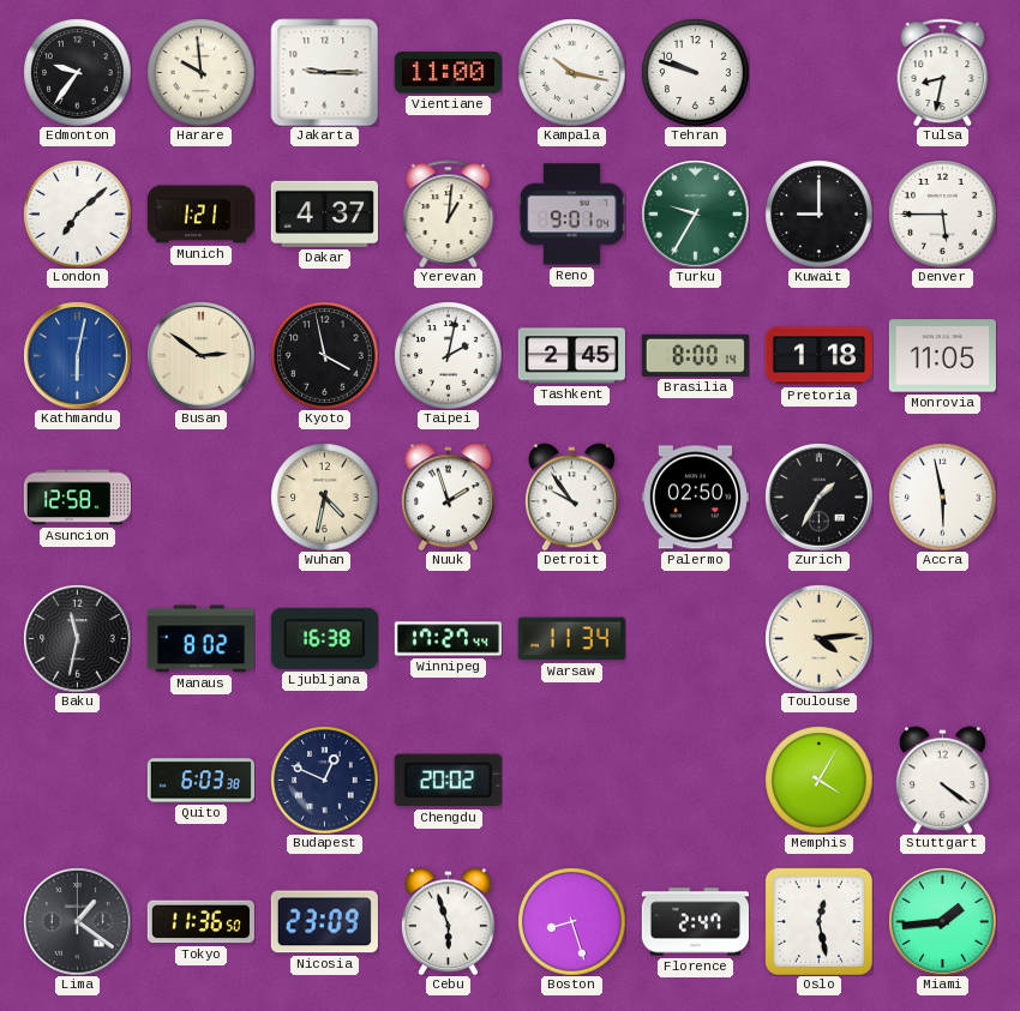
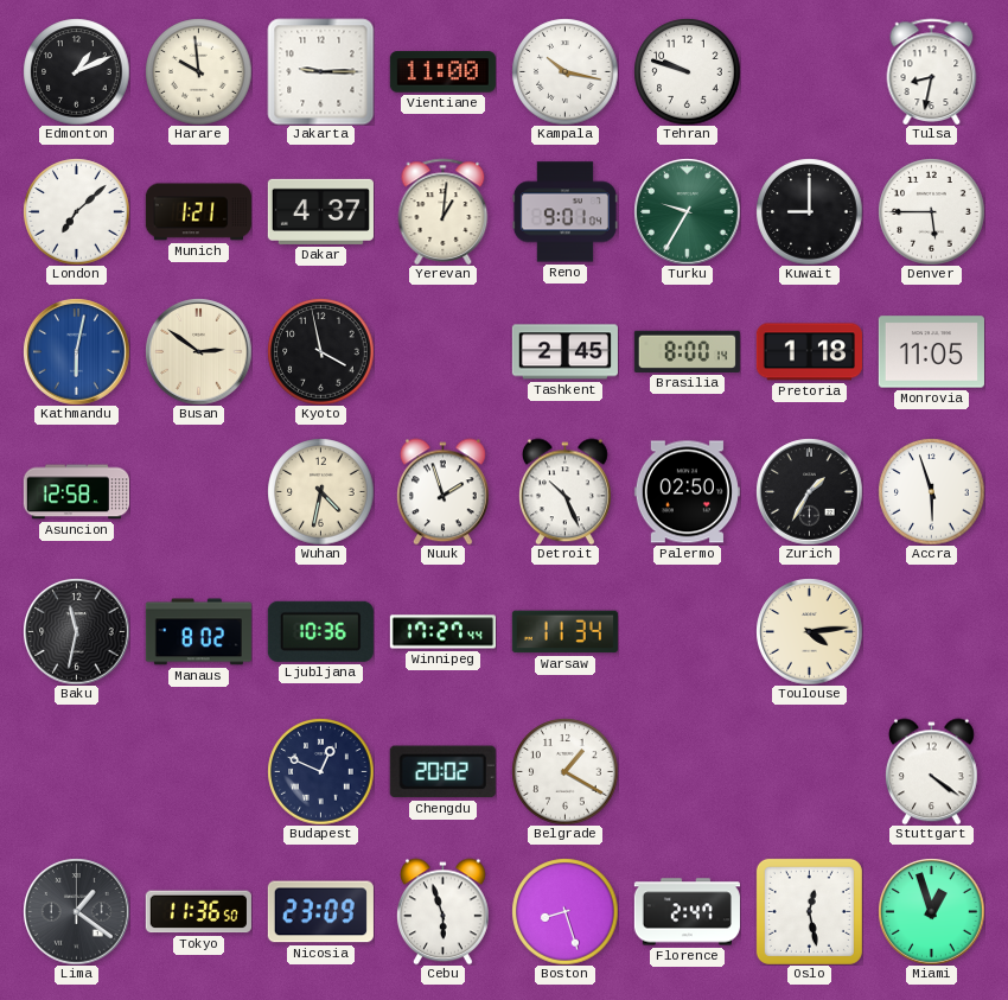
Edmonton: 9:36 -> 1:11
Taipei: 2:02 -> none
Detroit: 9:54 -> 10:26
Accra: 5:58 -> 5:57
Ljubljana: 16:38 -> 10:36
Quito: 6:03 -> none
Belgrade: none -> 1:20
Memphis: 4:05 -> none
Miami: 1:44 -> 12:57
